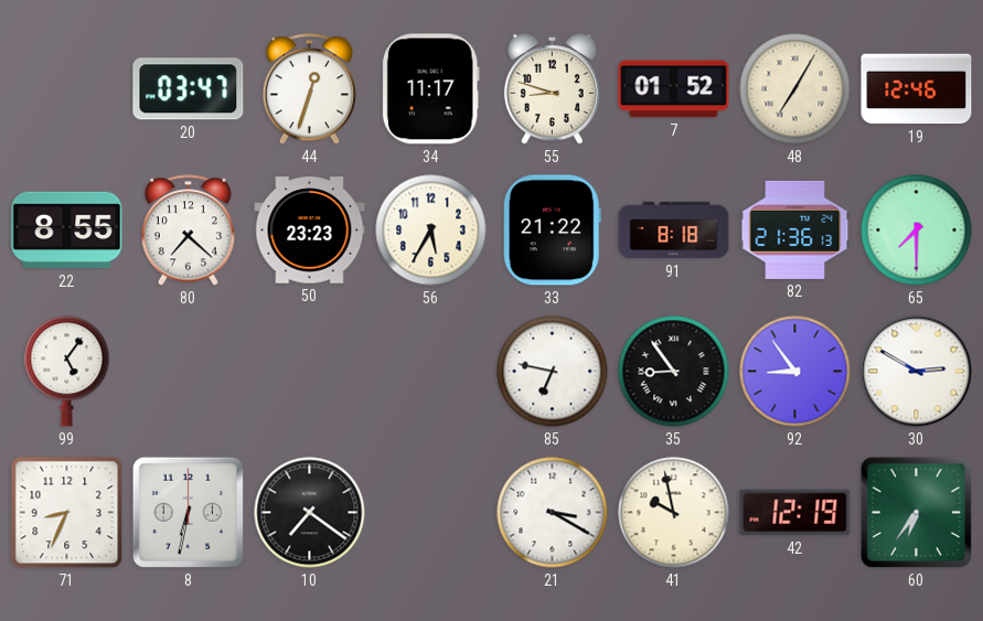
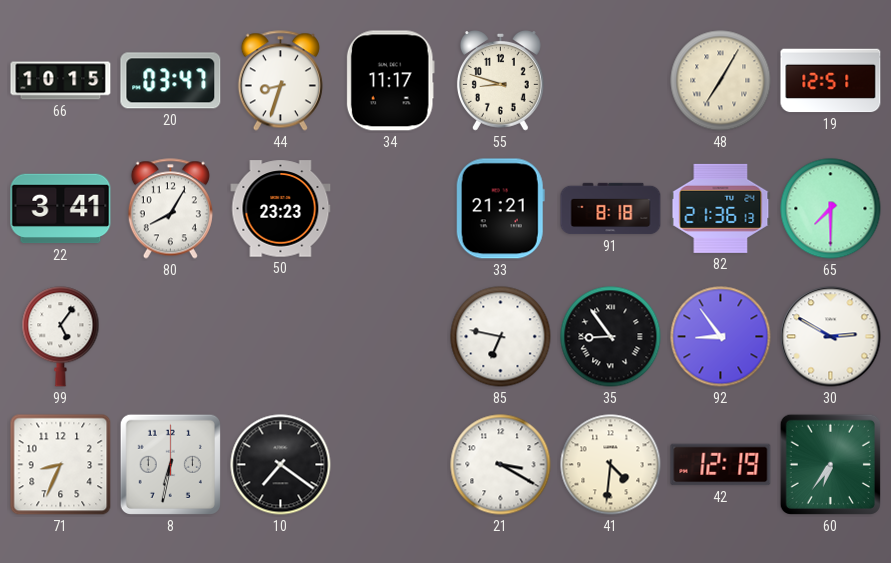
66: none -> 10:15
44: 12:33 -> 8:33
7: 01:52 -> none
19: 12:46 -> 12:51
22: 8:55 -> 3:41
80: 7:22 -> 8:05
56: 5:35 -> none
33: 21:22 -> 21:21
41: 9:58 -> 4:31
